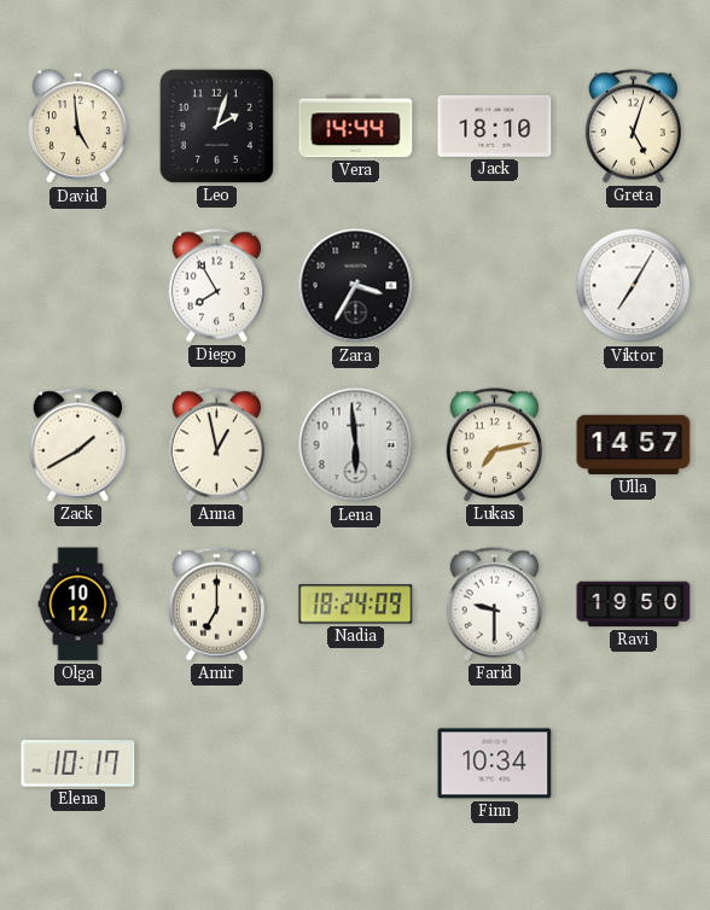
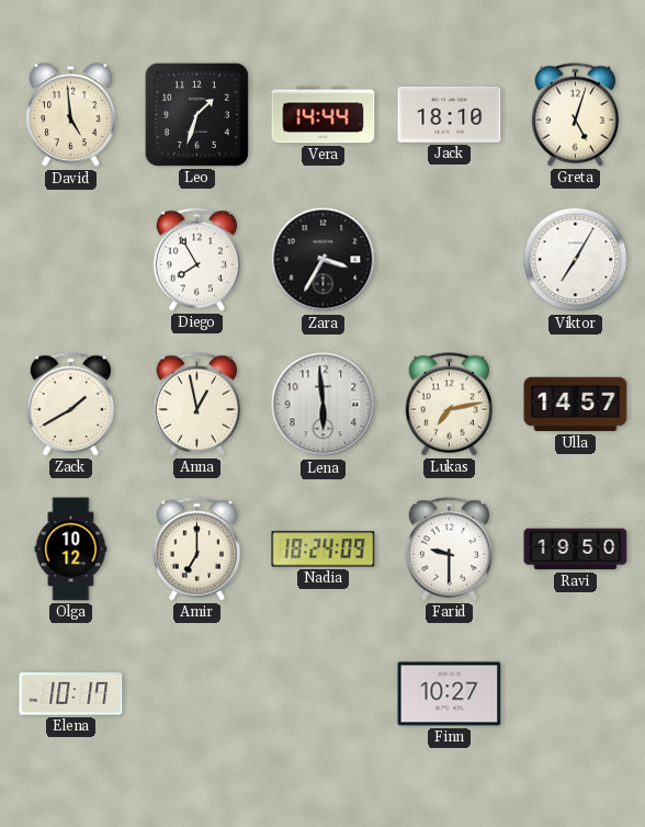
Leo: 2:03 -> 1:33
Finn: 10:34 -> 10:27
